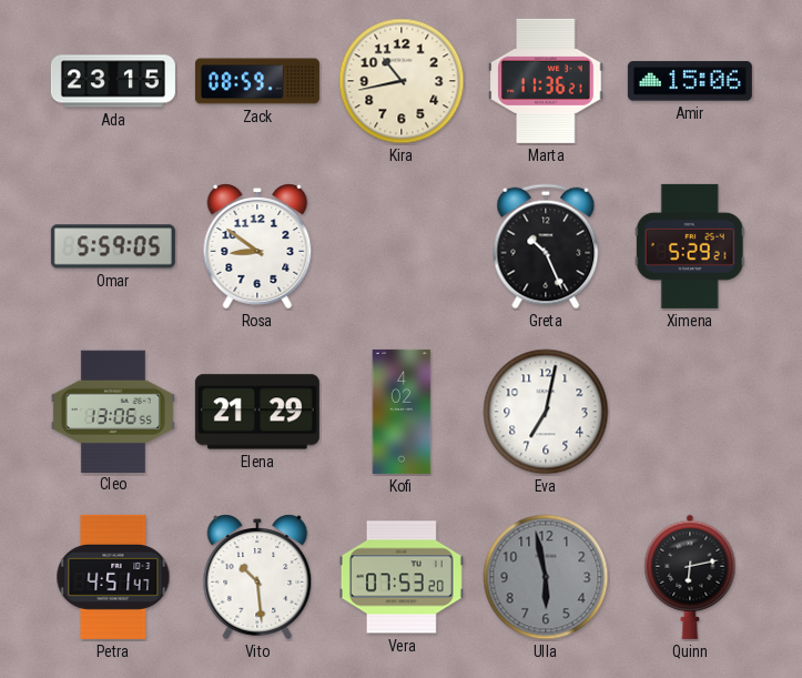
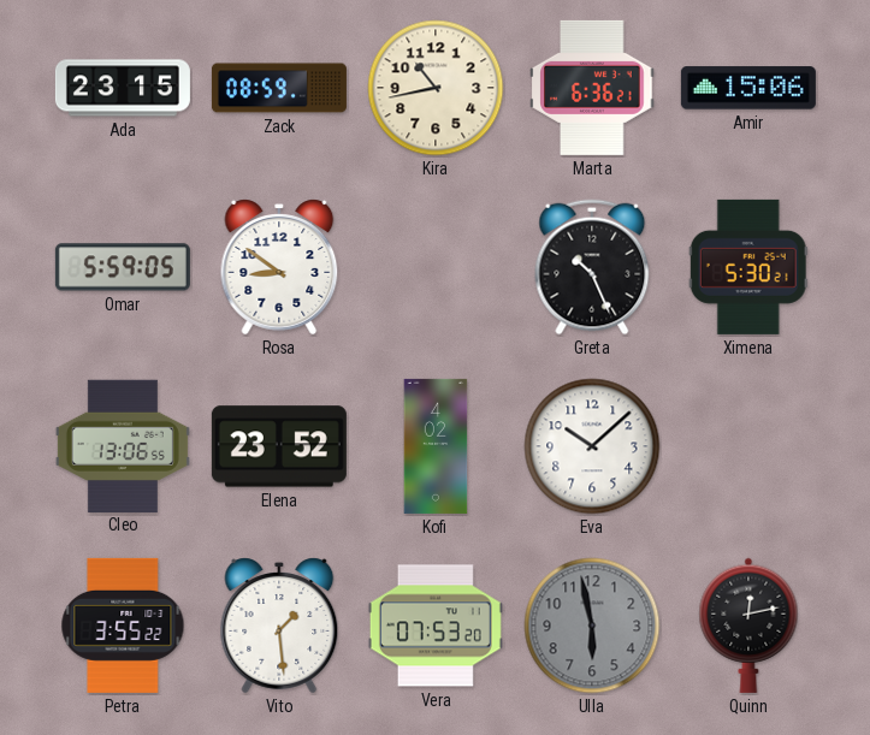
Marta: 11:36 -> 6:36
Ximena: 5:29 -> 5:30
Elena: 21:29 -> 23:52
Eva: 7:02 -> 10:08
Petra: 4:51 -> 3:55
Vito: 10:29 -> 1:29
Quinn: 6:13 -> 12:13
